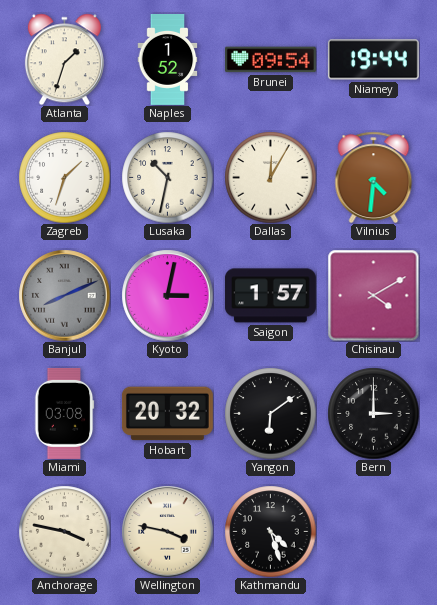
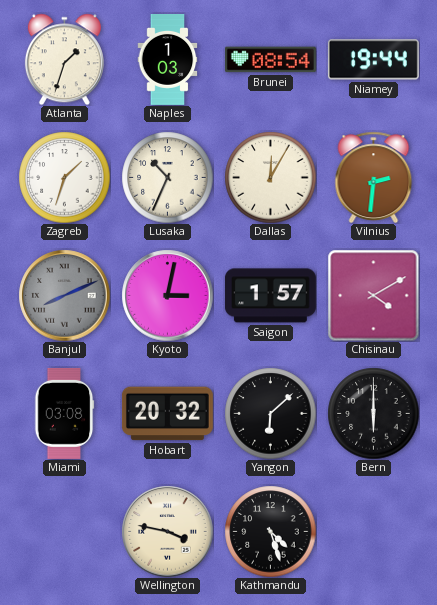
Naples: 1:52 -> 1:03
Brunei: 09:54 -> 08:54
Lusaka: 10:32 -> 10:34
Vilnius: 4:31 -> 2:31
Yangon: 6:09 -> 6:08
Bern: 3:00 -> 6:00
Anchorage: 3:47 -> none
